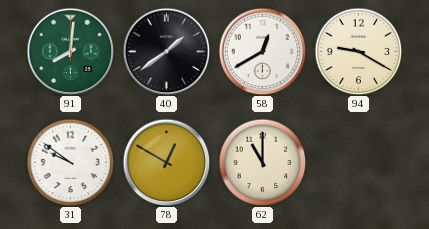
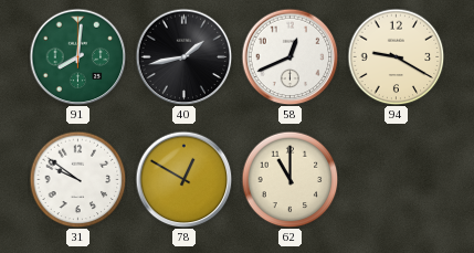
40: 1:39 -> 1:43
58: 12:40 -> 12:41
